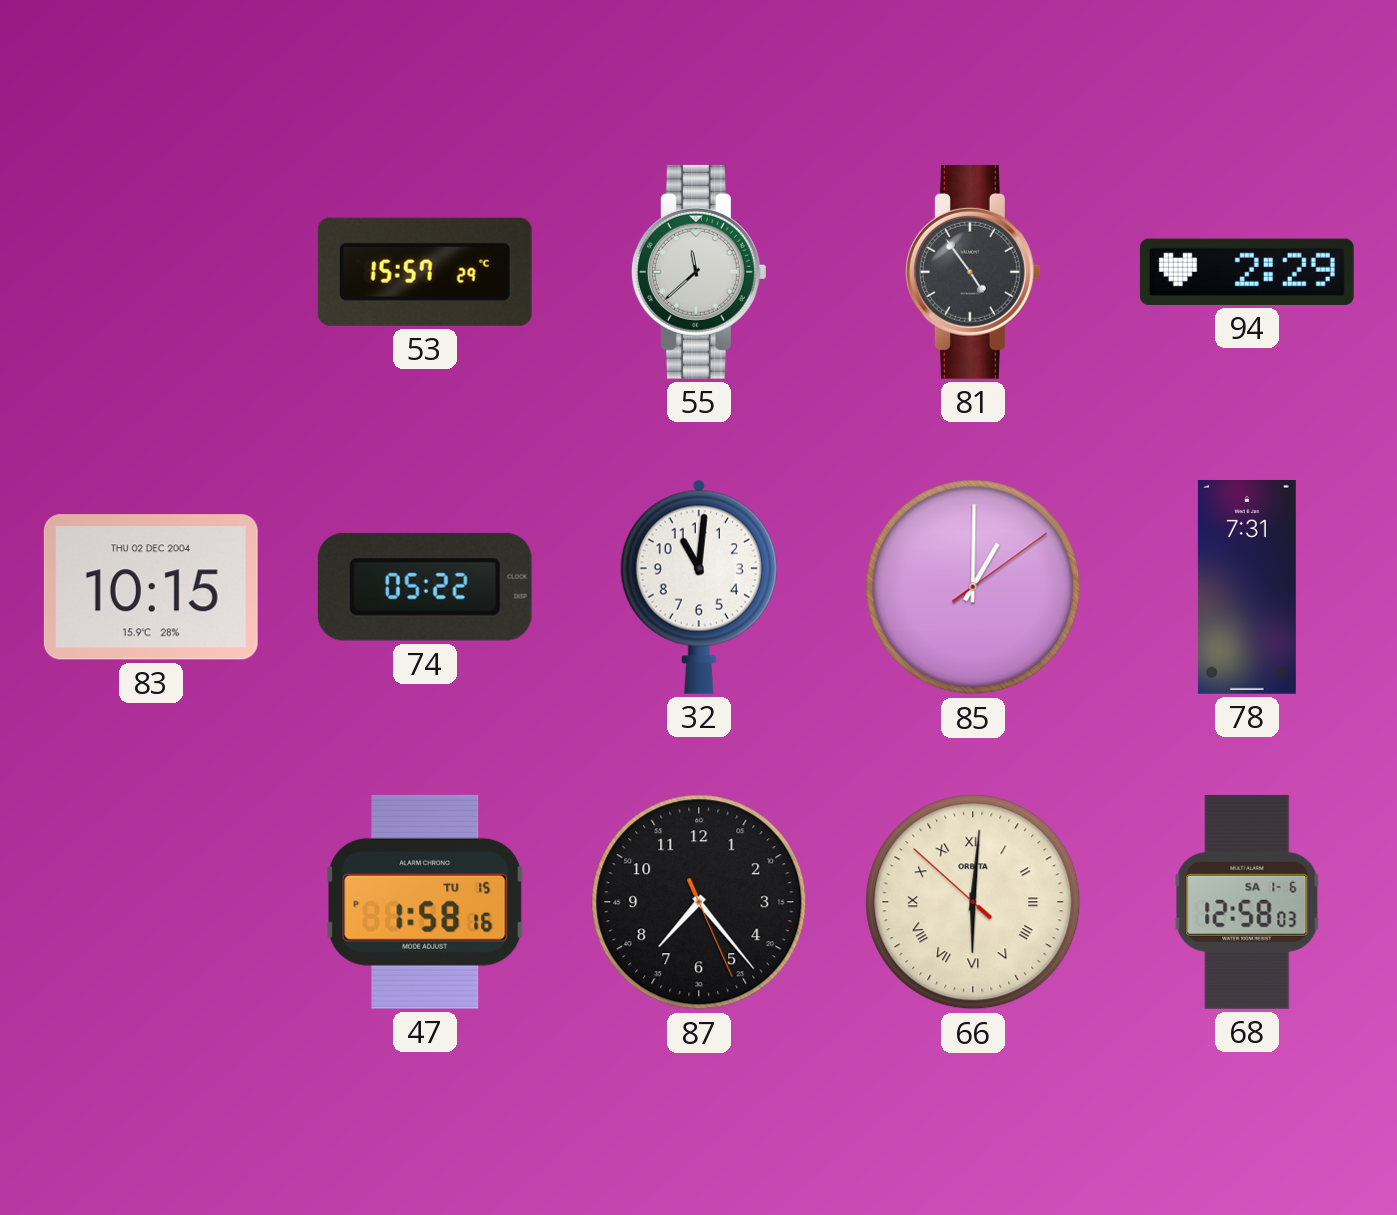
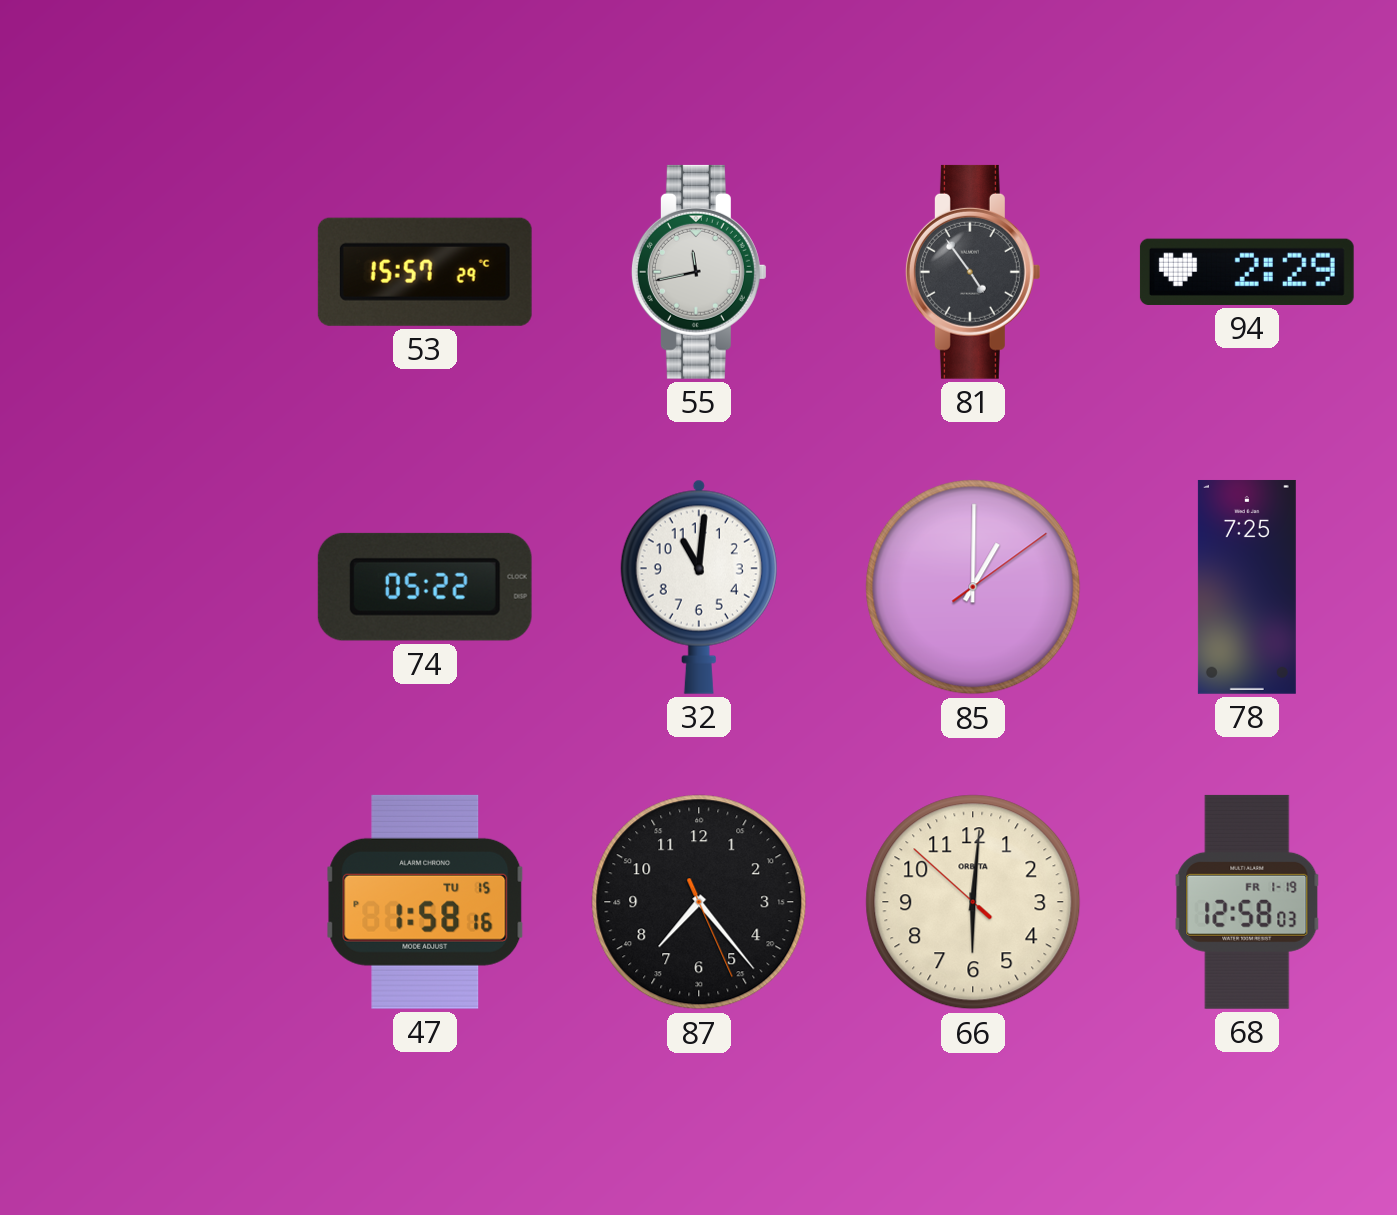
55: 11:38 -> 11:43
83: 10:15 -> none
78: 7:31 -> 7:25
66 numerals: Roman -> Arabic
68 date: SA 1-6 -> FR 1-19
